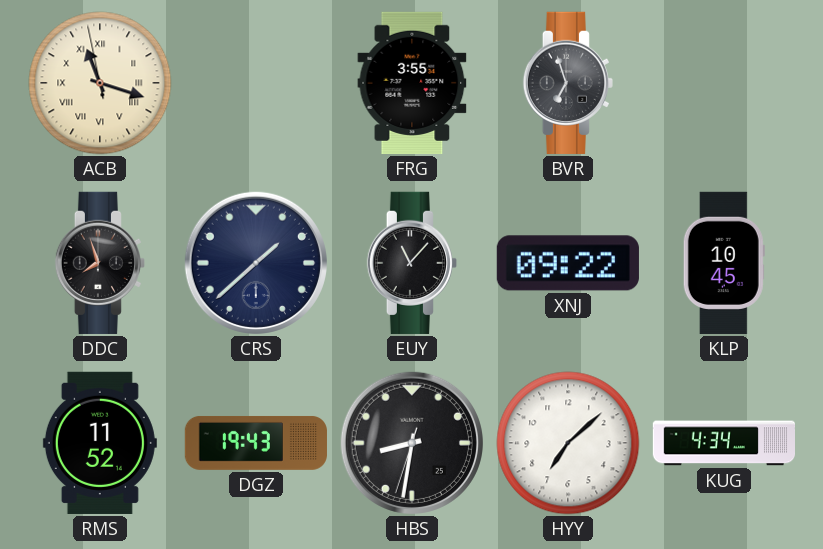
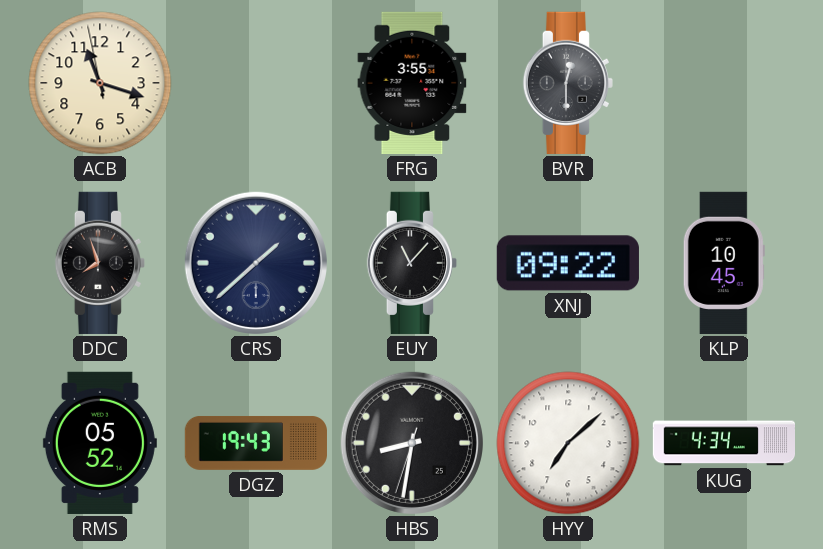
ACB numerals: Roman -> Arabic
BVR: 6:57 -> 12:30
RMS: 11:52 -> 05:52
